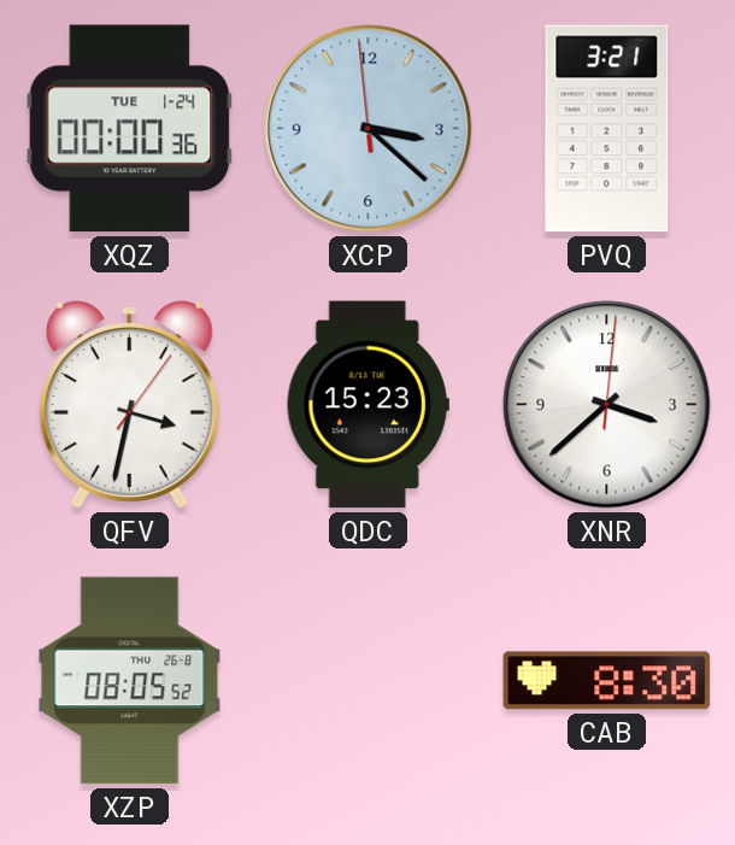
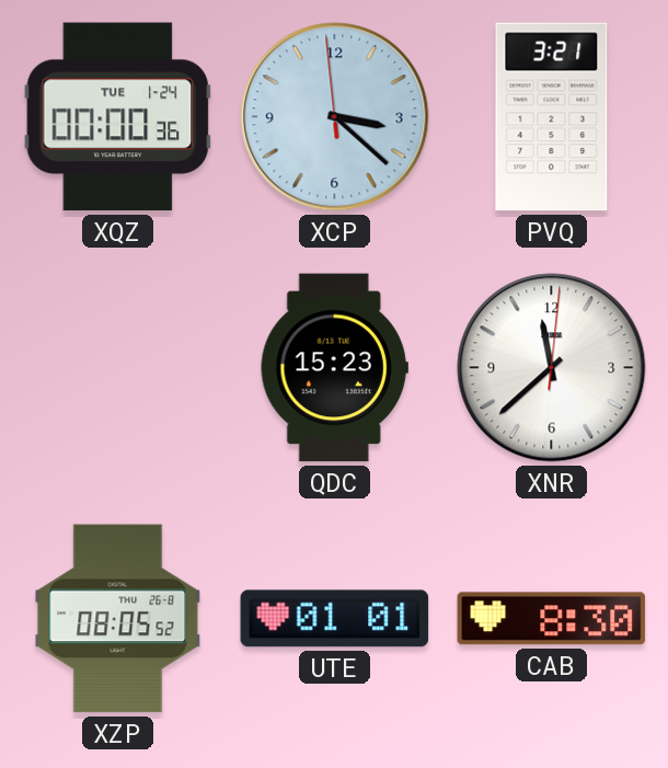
QFV: 3:32 -> none
XNR: 3:38 -> 11:38
UTE: none -> 01:01
